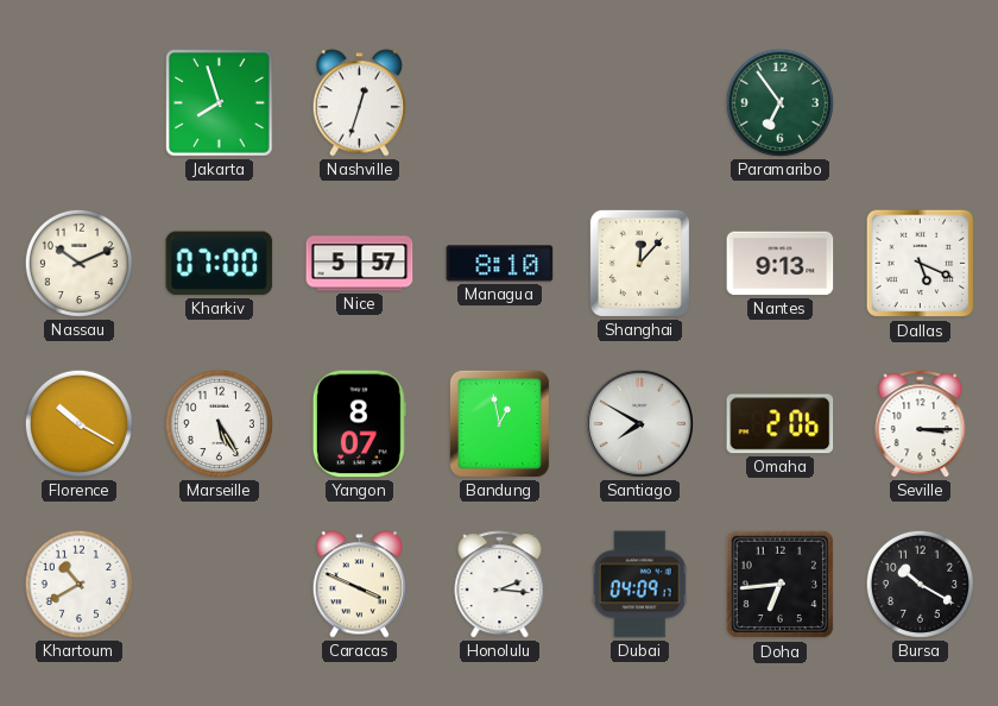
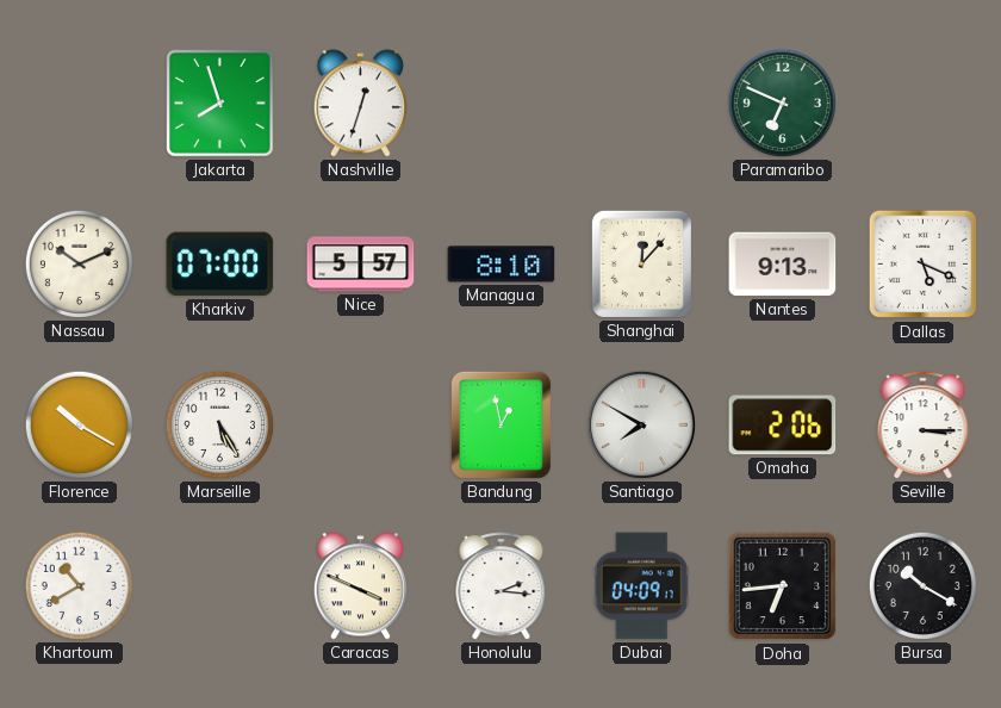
Paramaribo: 6:54 -> 6:49
Yangon: 8:07 -> none
